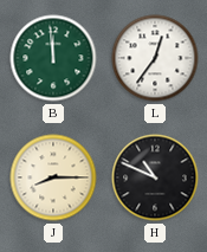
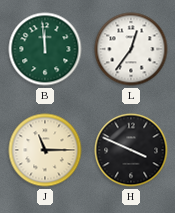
J: 8:15 -> 11:15
H: 10:49 -> 3:49
